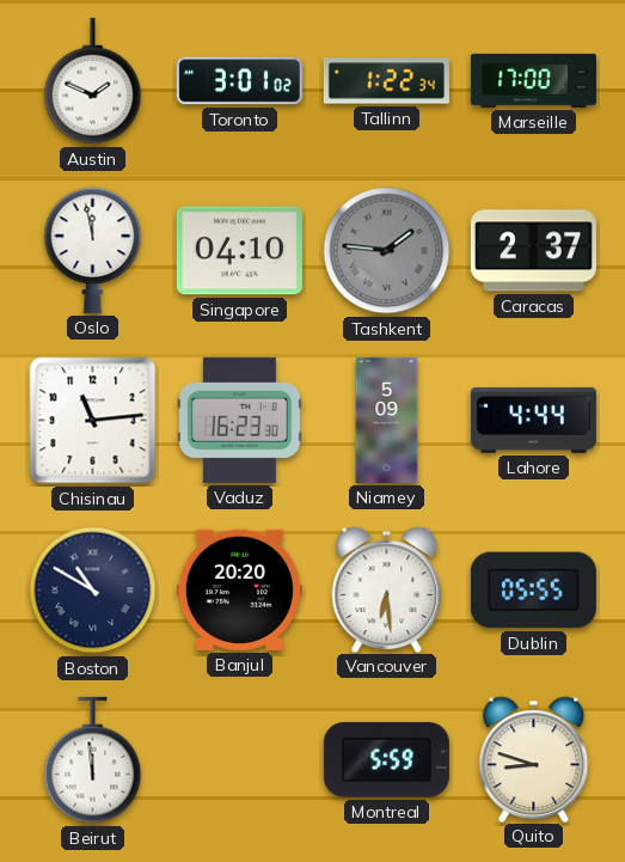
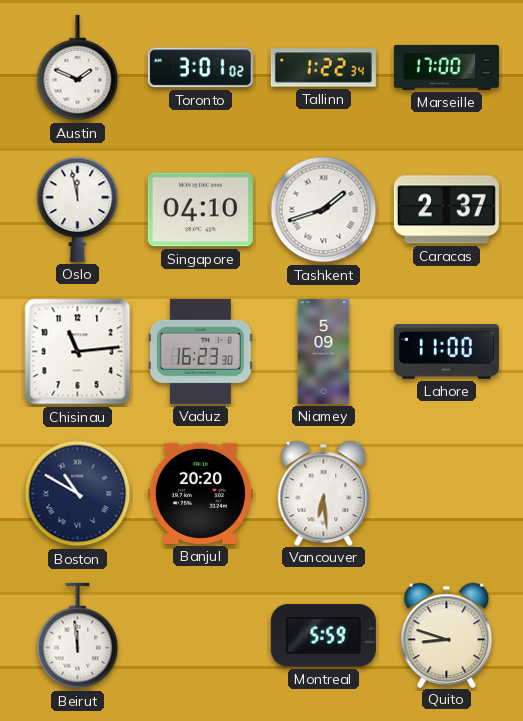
Tashkent: 1:46 -> 1:42
Tashkent dial: grey -> white
Lahore: 4:44 -> 11:00
Dublin: 05:55 -> none
